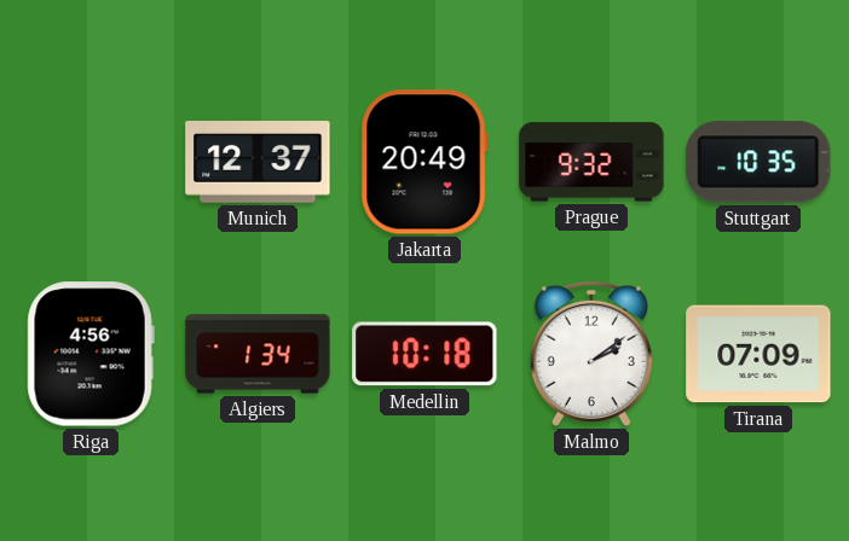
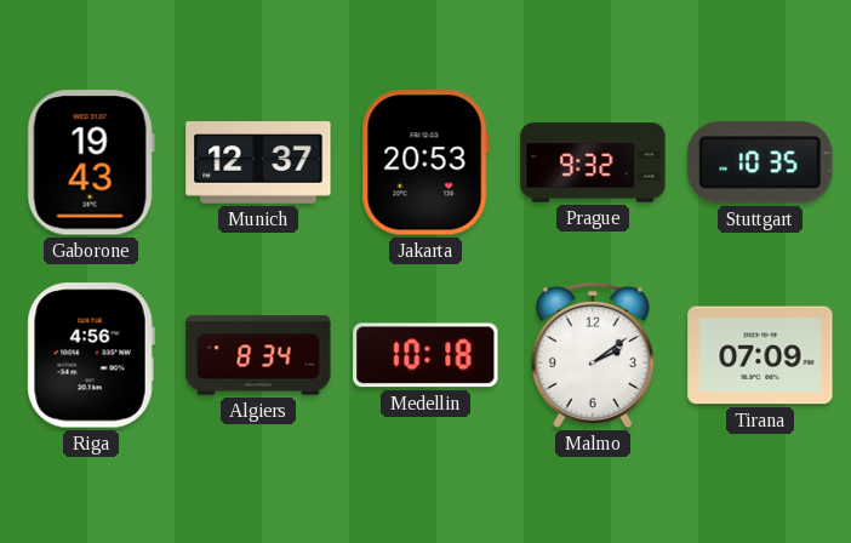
Gaborone: none -> 19:43
Jakarta: 20:49 -> 20:53
Algiers: 1:34 -> 8:34
